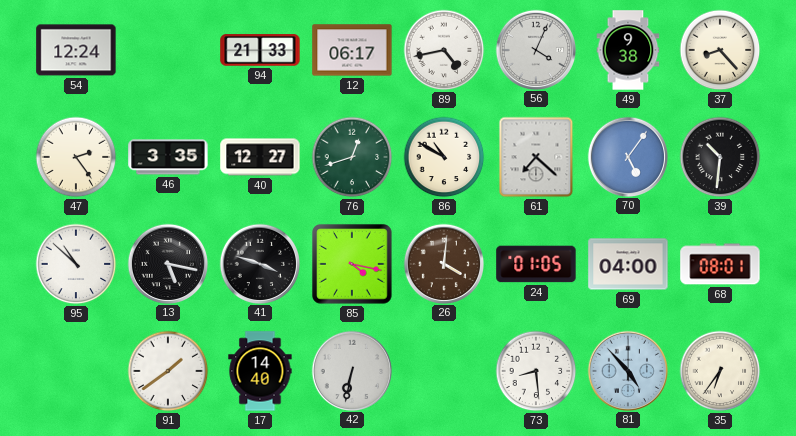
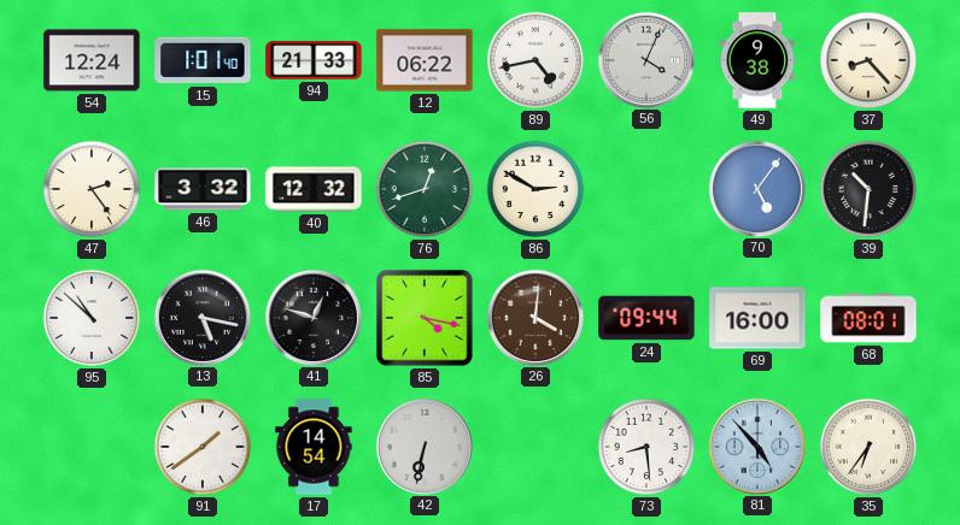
15: none -> 1:01
12: 06:17 -> 06:22
46: 3:35 -> 3:32
40: 12:27 -> 12:32
86: 10:50 -> 2:50
61: 7:22 -> none
41: 3:48 -> 12:48
24: 01:05 -> 09:44
69: 04:00 -> 16:00
17: 14:40 -> 14:54
